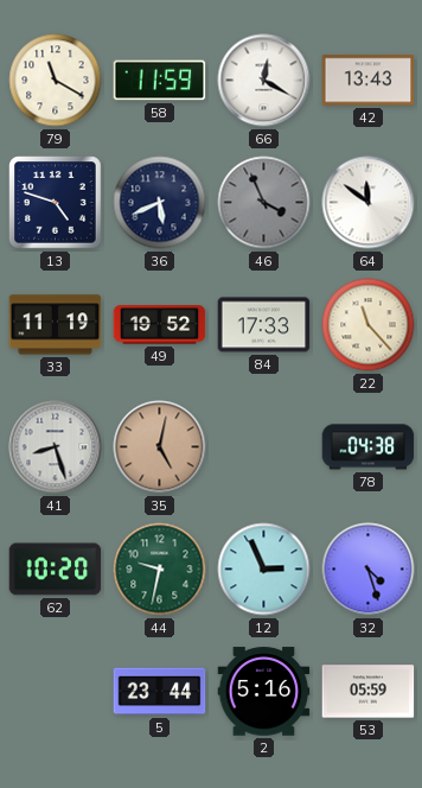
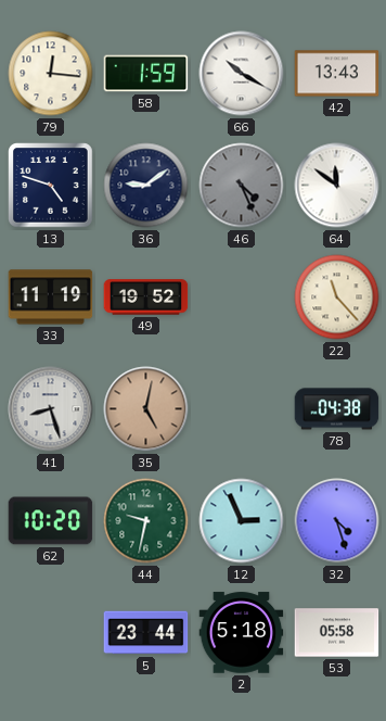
79: 11:20 -> 12:16
58: 11:59 -> 1:59
66: 12:20 -> 10:20
36: 5:41 -> 9:09
46: 3:56 -> 4:26
84: 17:33 -> none
2: 5:16 -> 5:18
53: 05:59 -> 05:58
